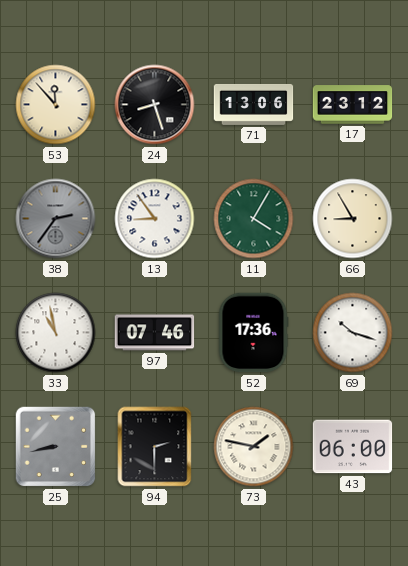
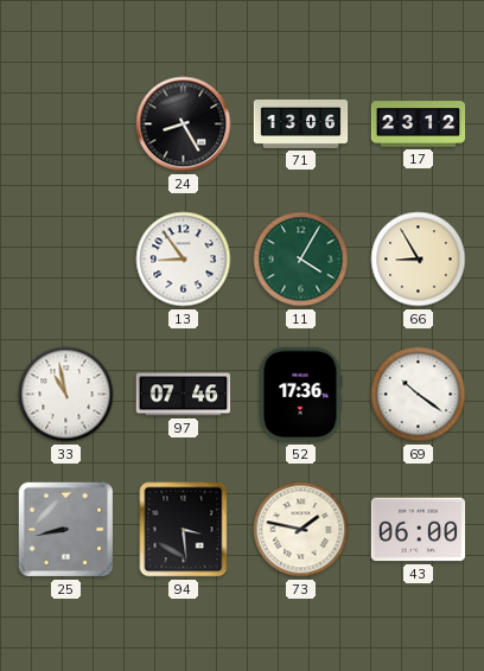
53: 11:53 -> none
24: 8:27 -> 8:25
38: 2:36 -> none
69: 10:18 -> 10:21
94: 2:30 -> 3:29
